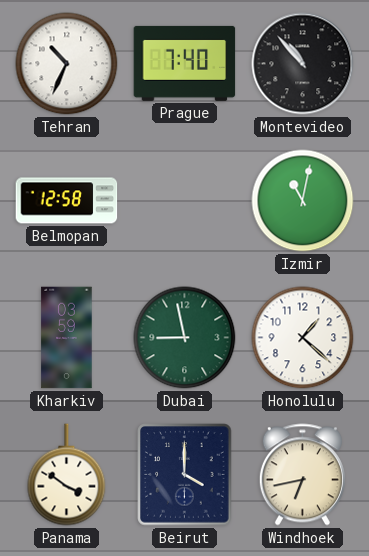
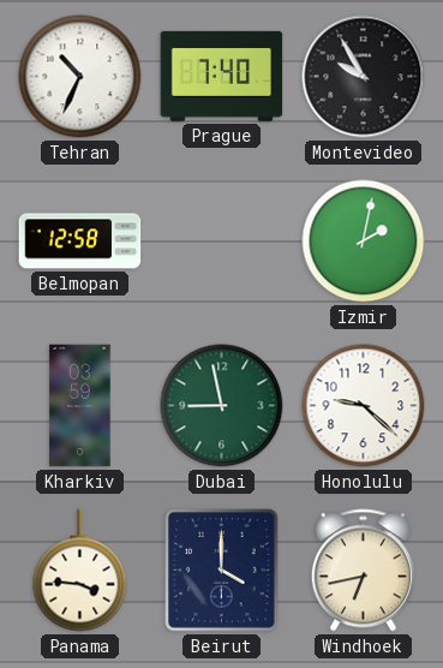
Montevideo: 10:53 -> 9:55
Izmir: 11:02 -> 2:02
Honolulu: 1:22 -> 9:22
Panama: 3:51 -> 3:46
